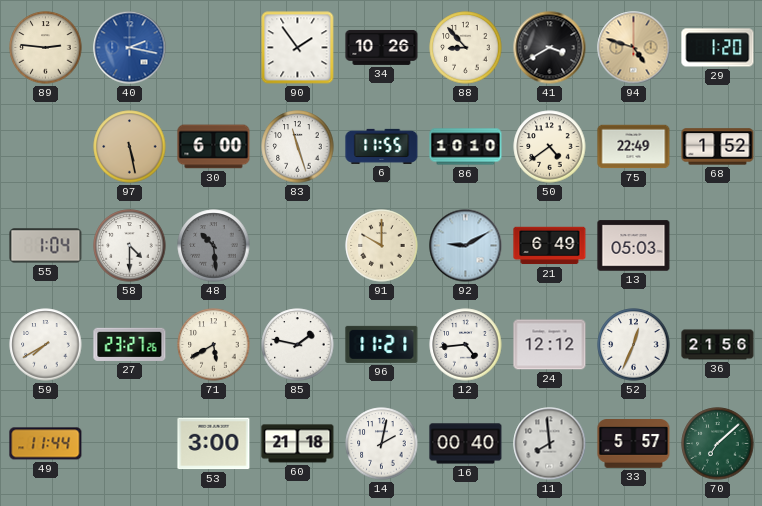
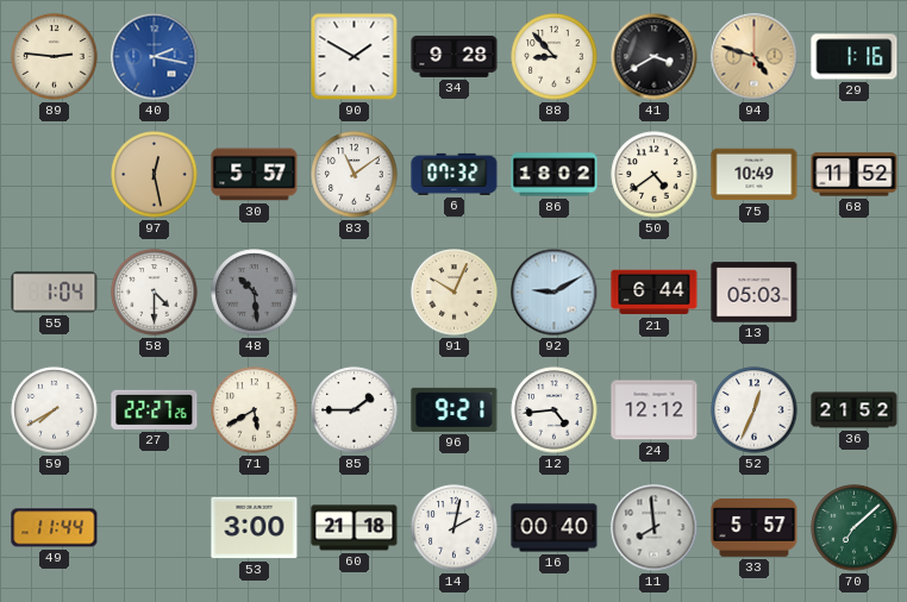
90: 1:54 -> 1:50
34: 10:26 -> 9:28
29: 1:20 -> 1:16
97: 5:28 -> 12:28
30: 6:00 -> 5:57
83: 11:27 -> 11:09
6: 11:55 -> 07:32
86: 10:10 -> 18:02
75: 22:49 -> 10:49
68: 1:52 -> 11:52
91: 10:00 -> 10:04
21: 6:49 -> 6:44
27: 23:27 -> 22:27
85: 1:47 -> 1:45
96: 11:21 -> 9:21
36: 21:56 -> 21:52
